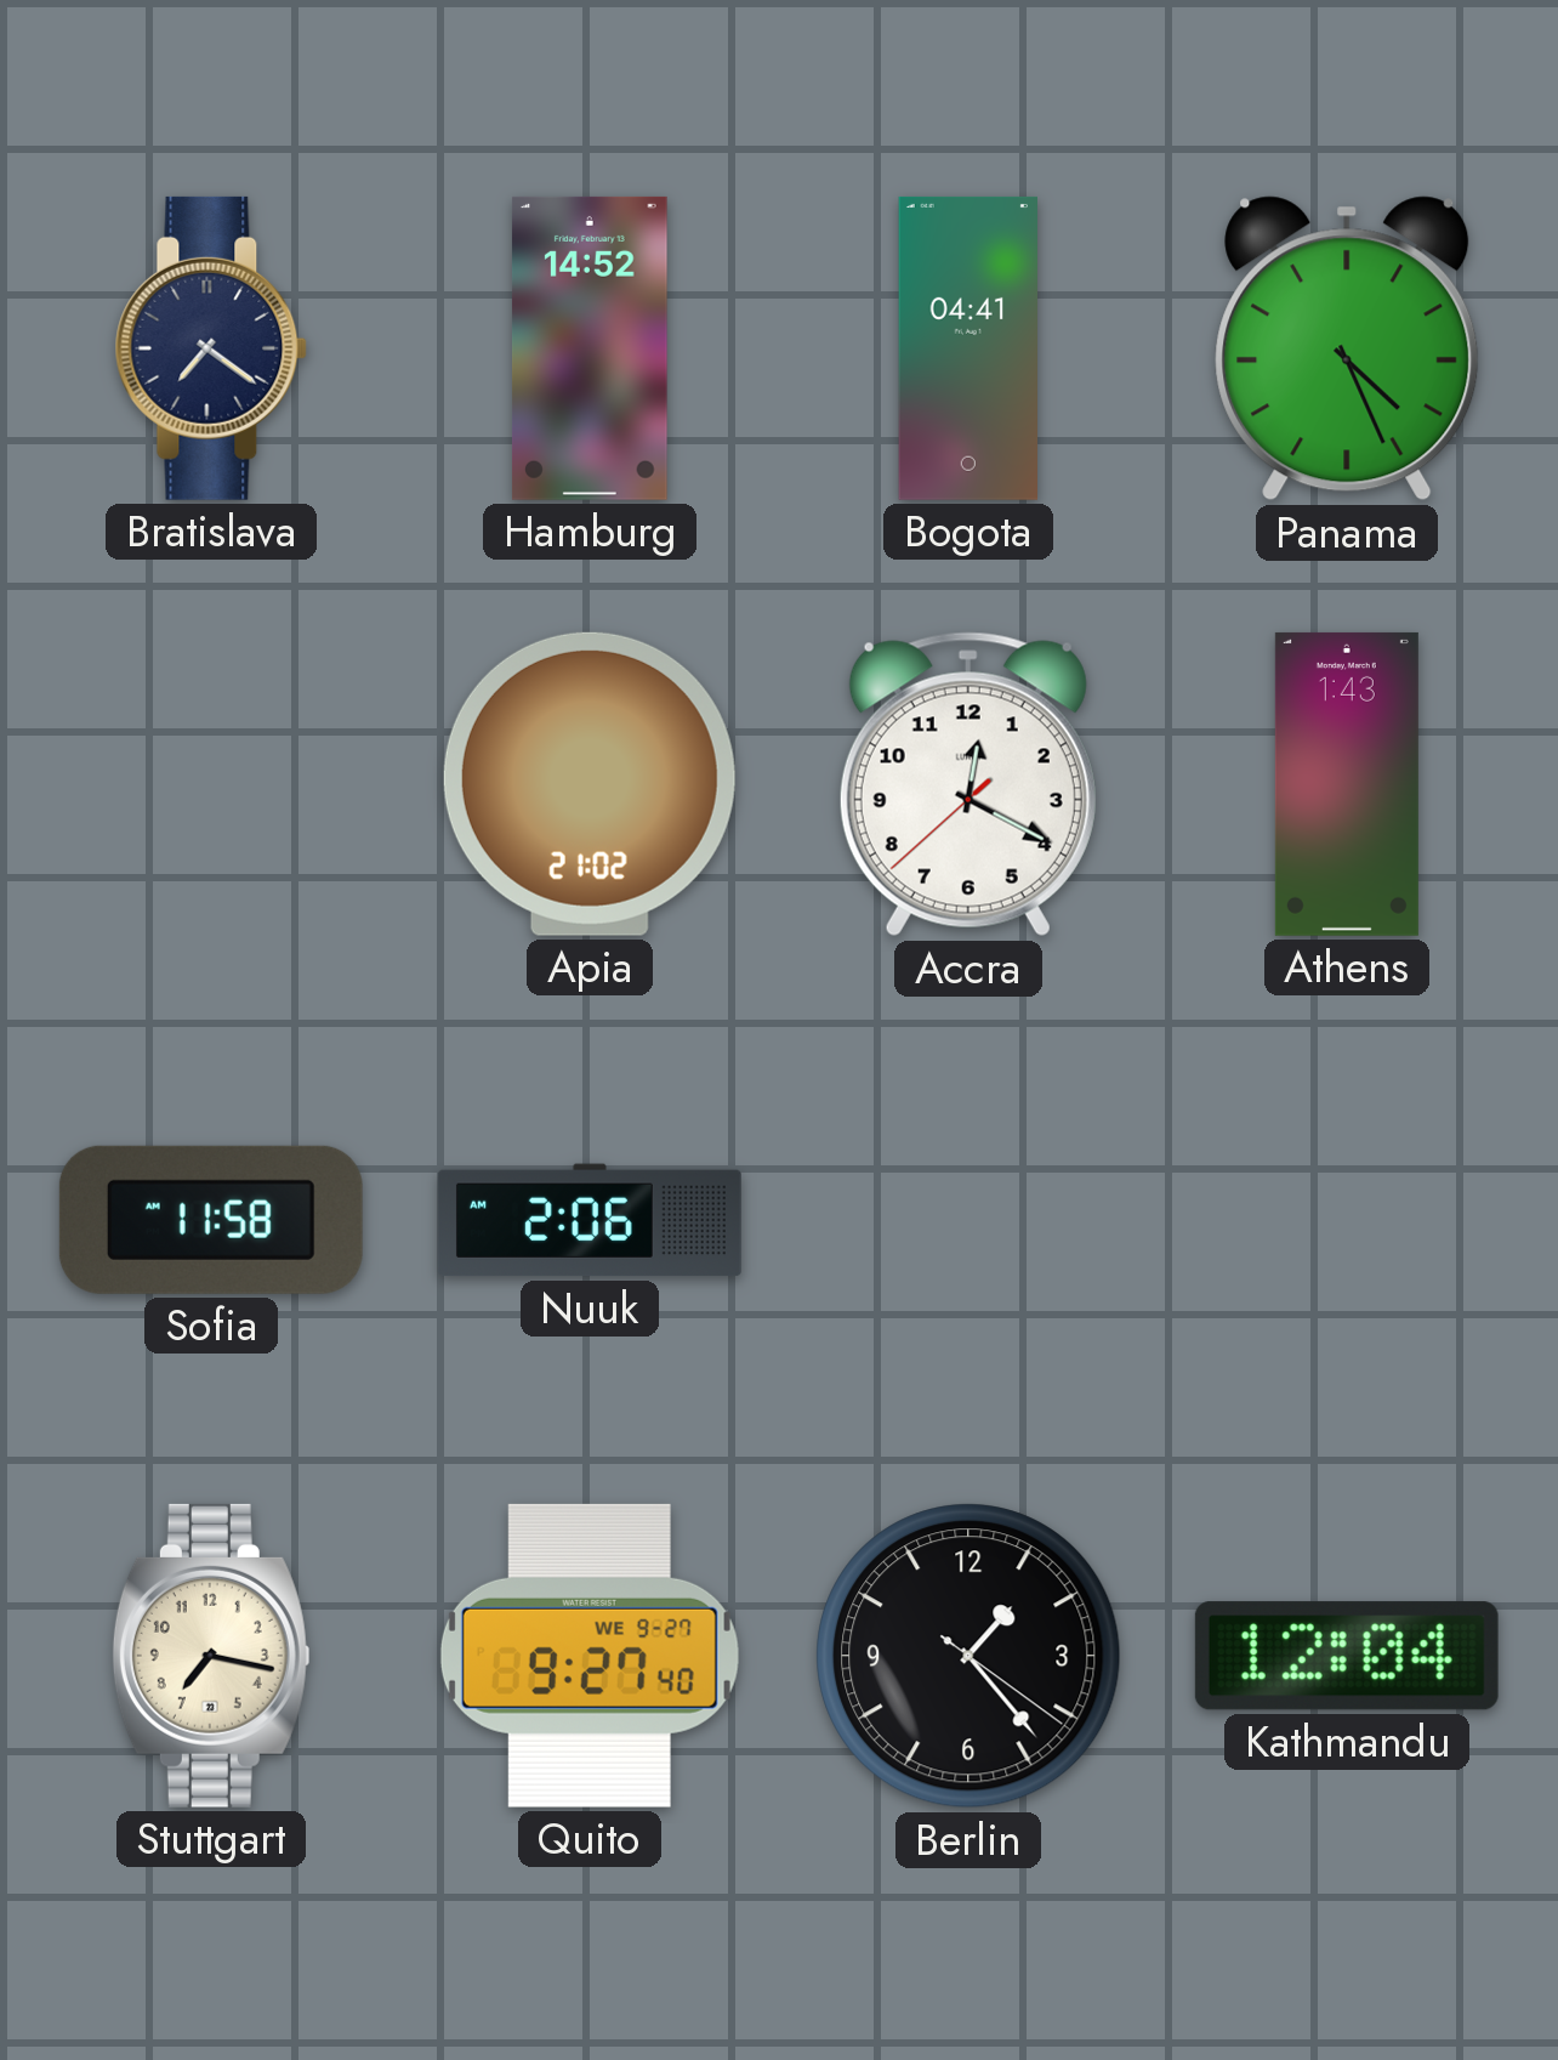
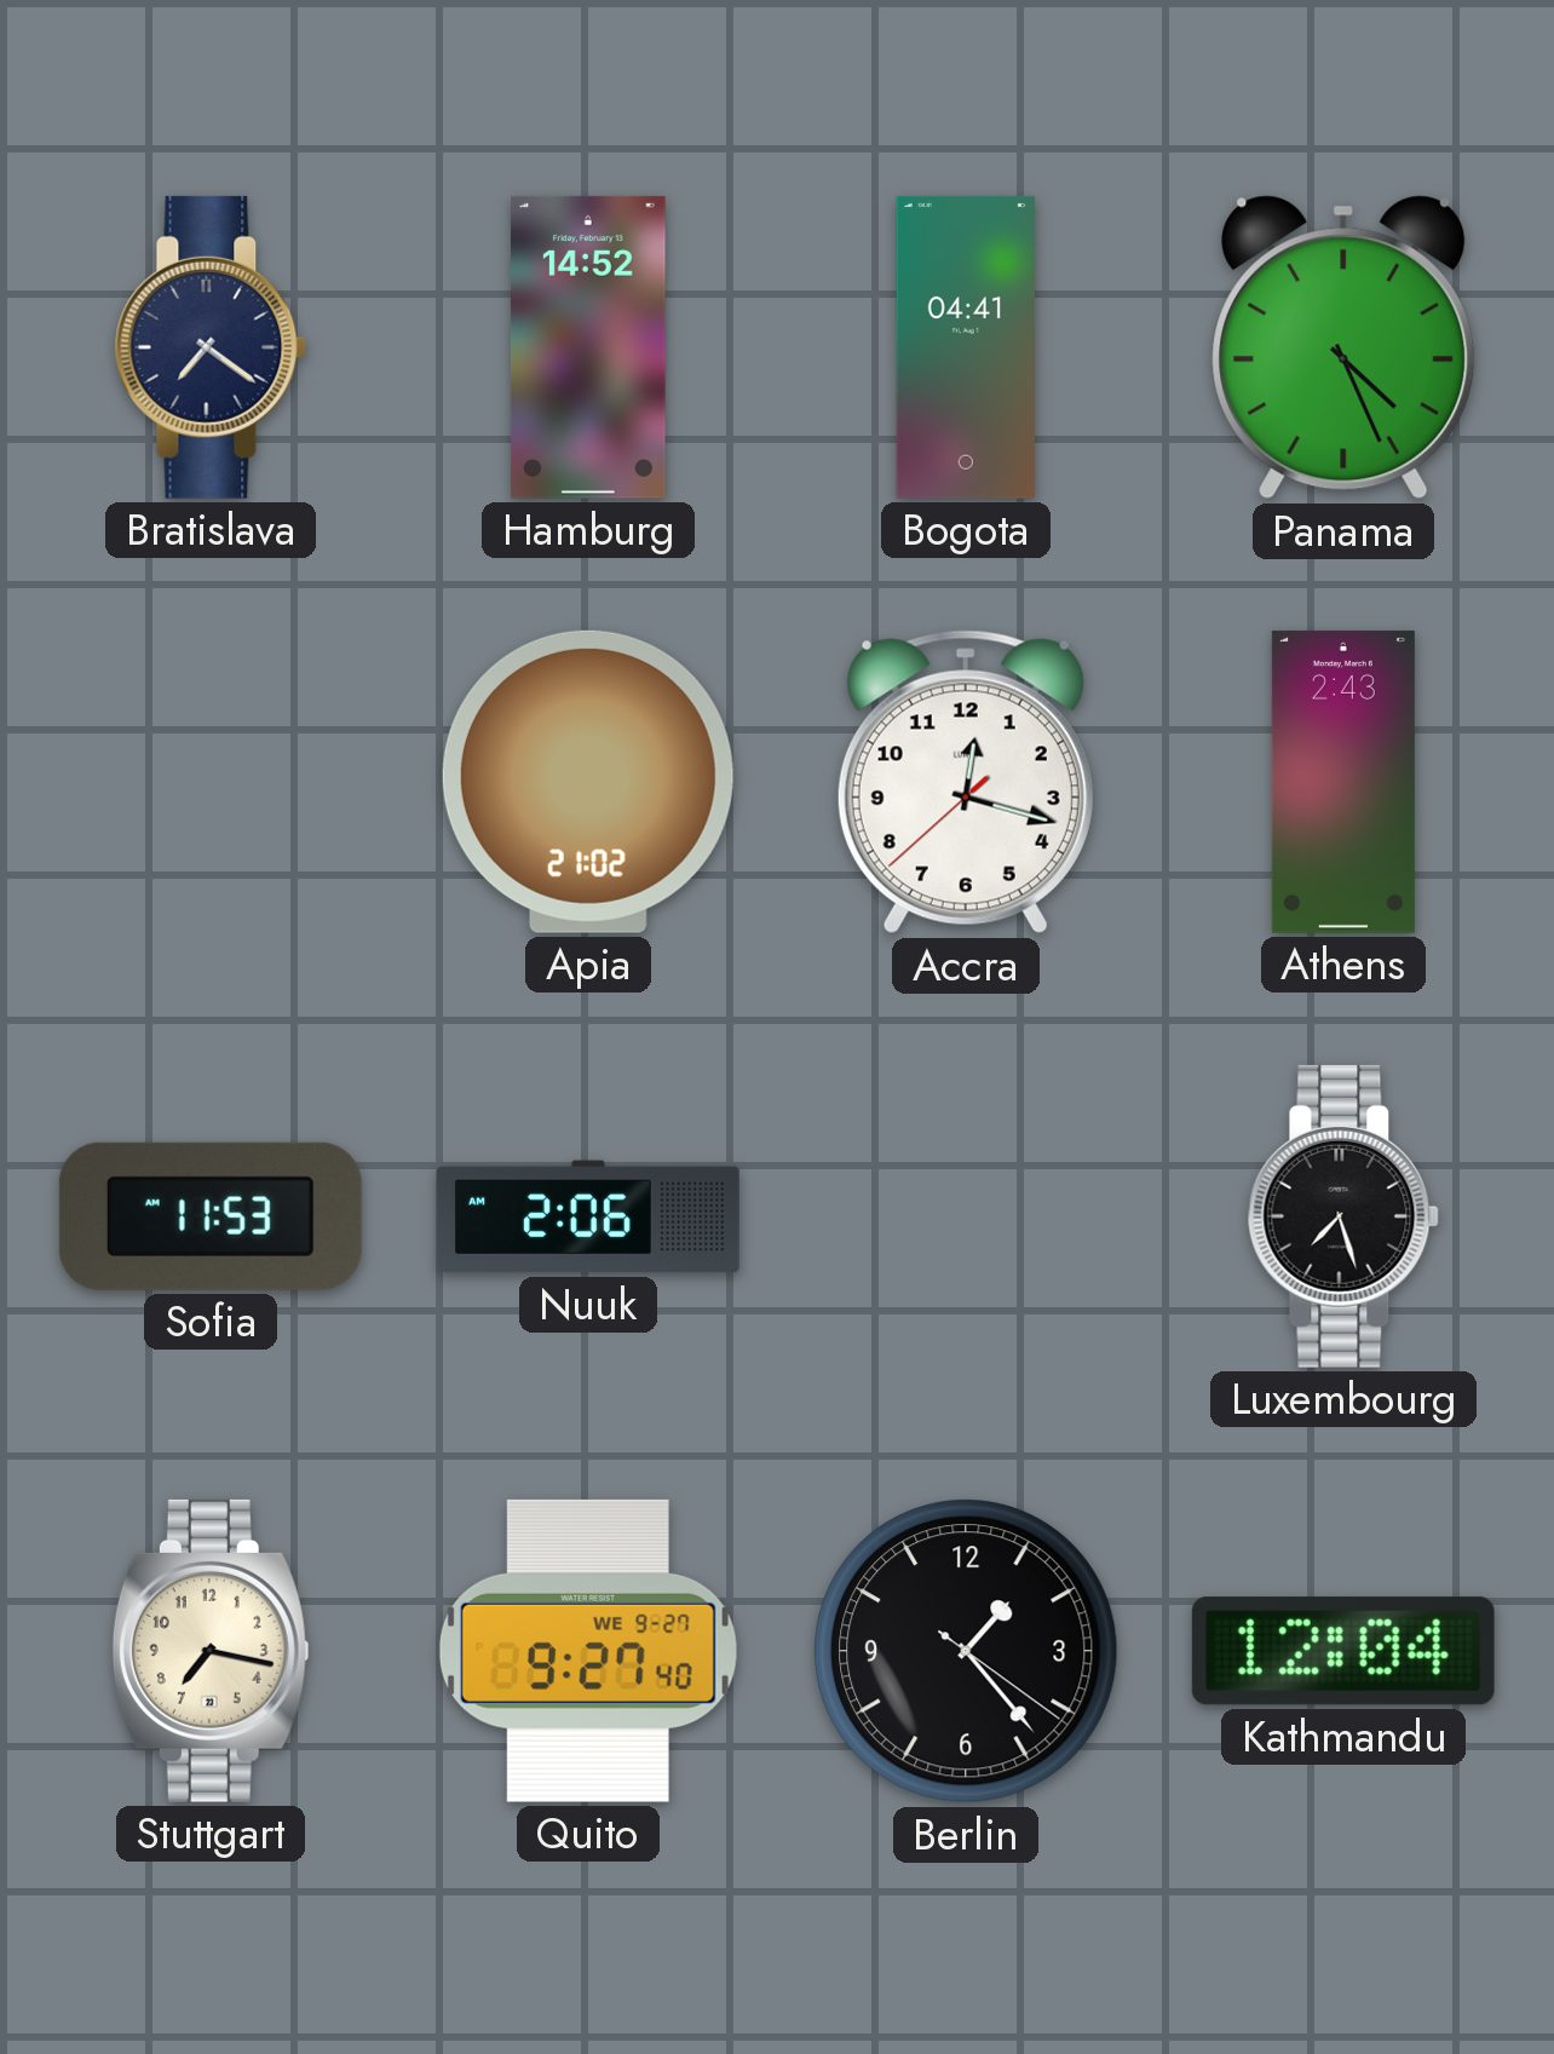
Accra: 12:19 -> 12:17
Athens: 1:43 -> 2:43
Sofia: 11:58 -> 11:53
Luxembourg: none -> 7:27
